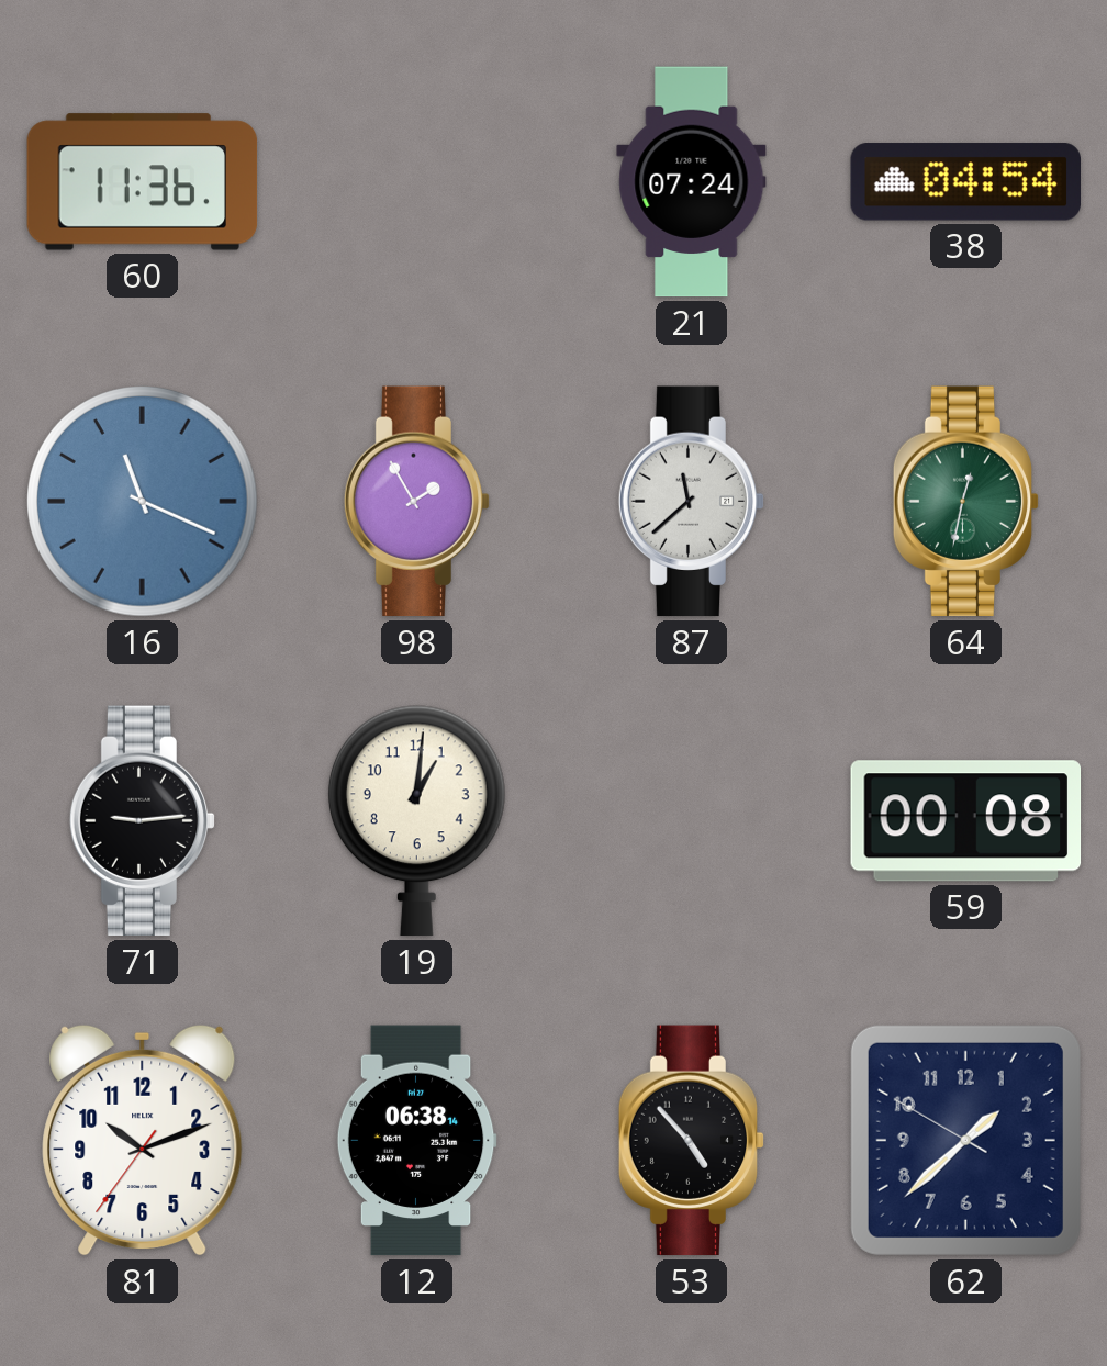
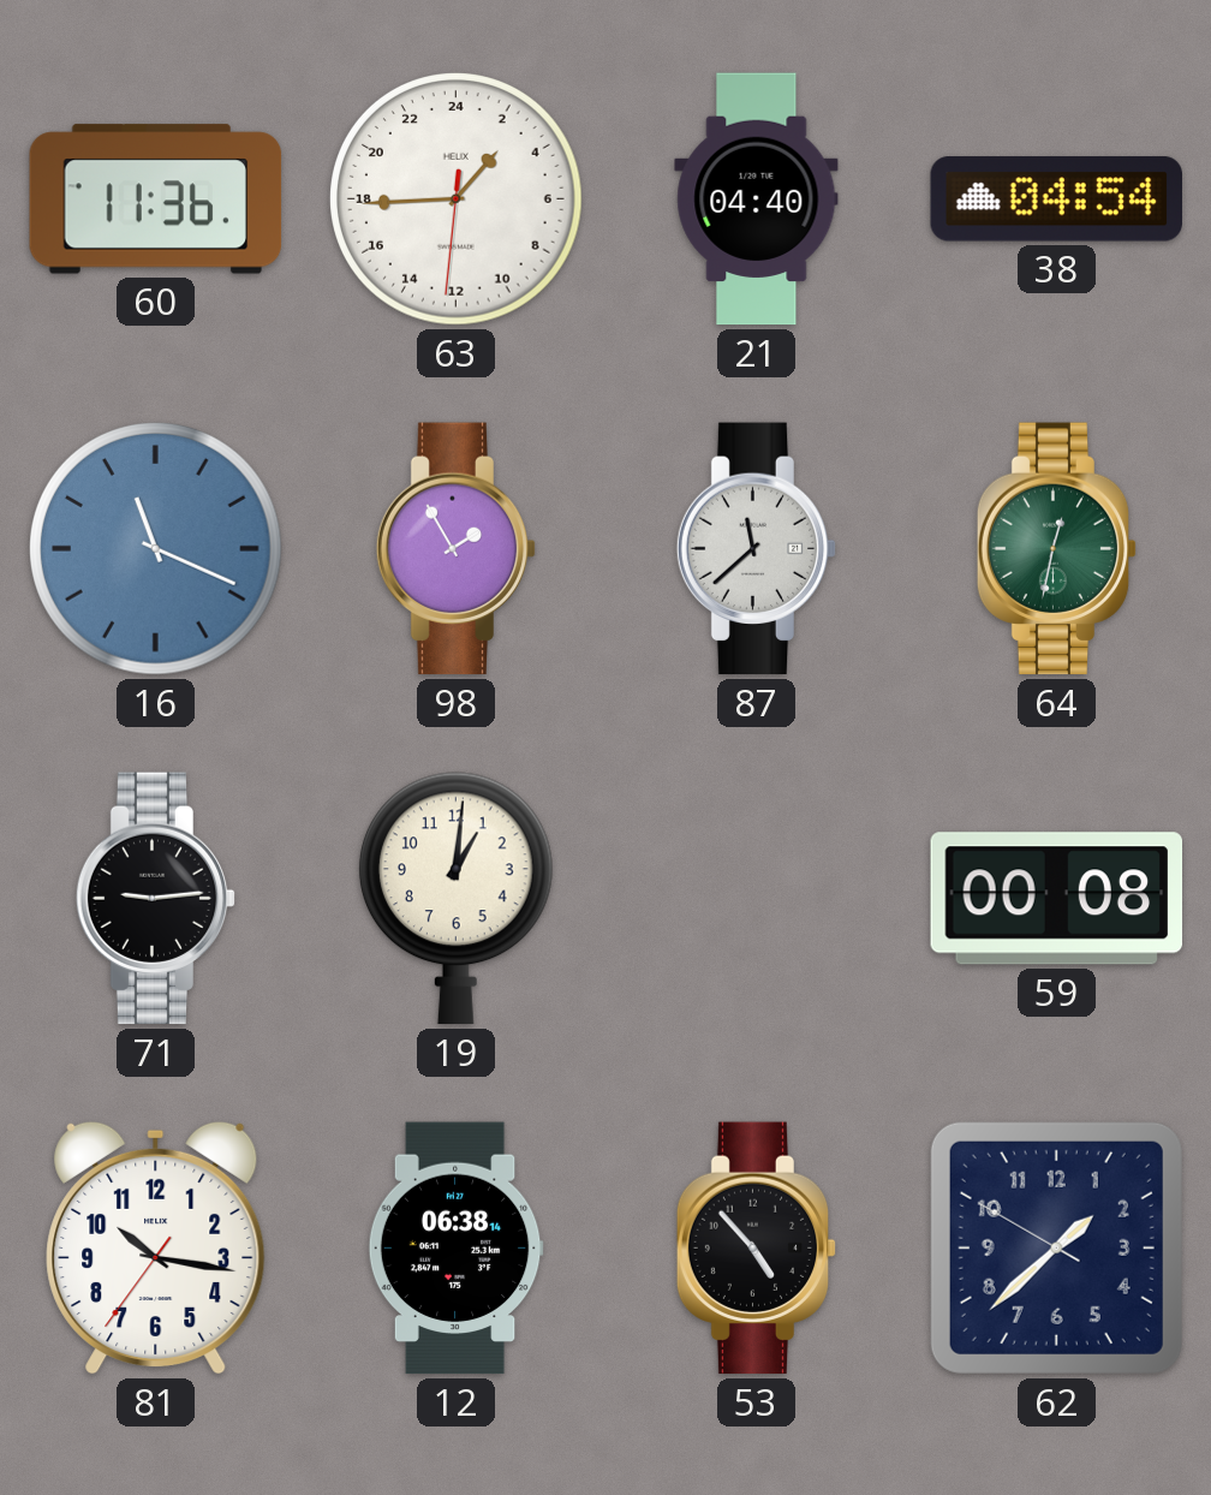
63: none -> 2:44
21: 07:24 -> 04:40
81: 10:11 -> 10:16
